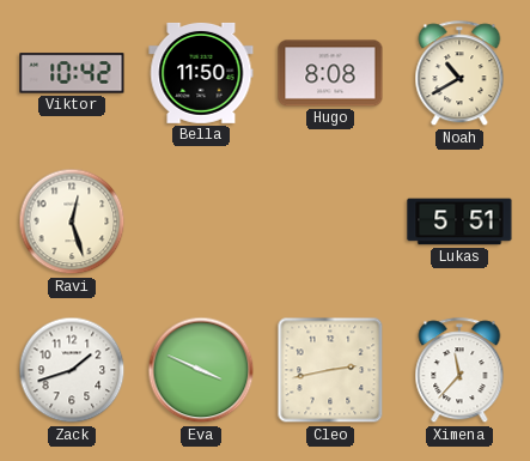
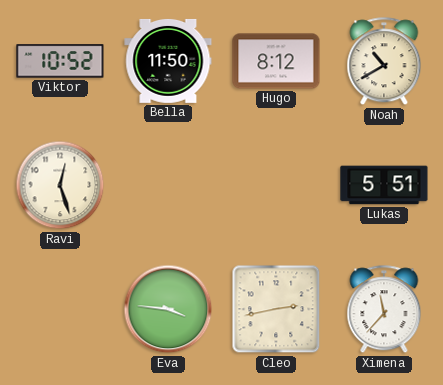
Viktor: 10:42 -> 10:52
Hugo: 8:08 -> 8:12
Zack: 1:42 -> none
Eva: 3:49 -> 3:46
